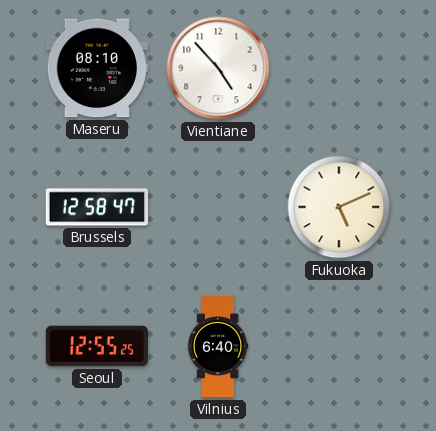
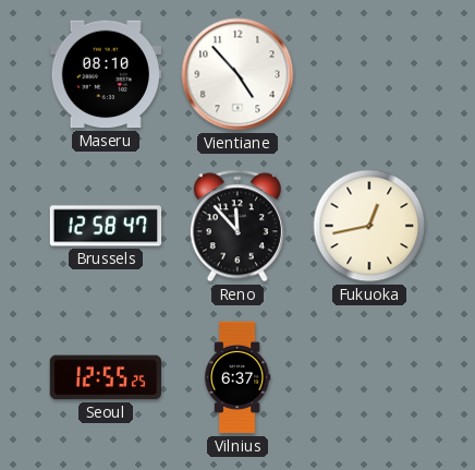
Reno: none -> 11:53
Fukuoka: 5:11 -> 12:43
Vilnius: 6:40 -> 6:37
